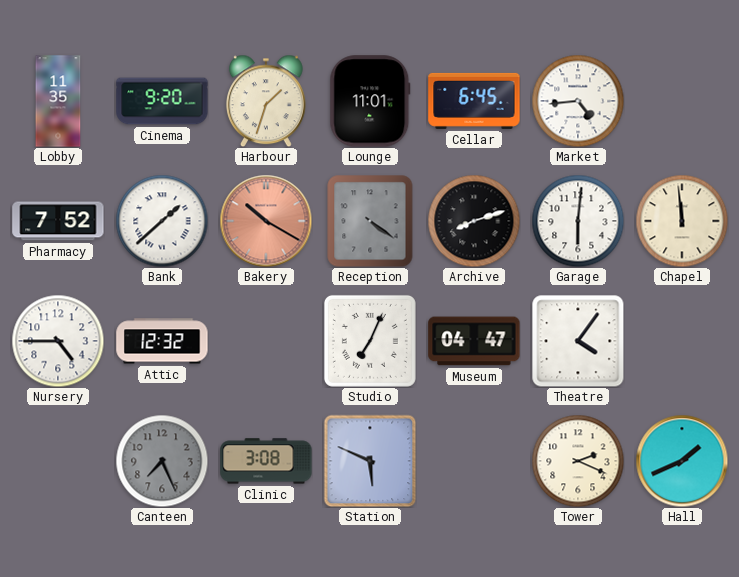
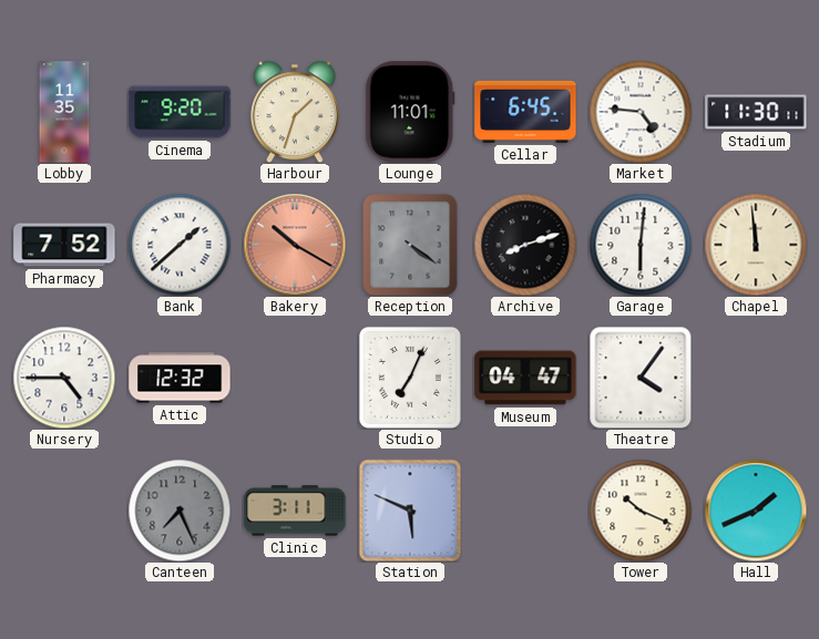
Market: 4:44 -> 4:46
Stadium: none -> 11:30
Clinic: 3:08 -> 3:11
Tower: 2:19 -> 10:19
